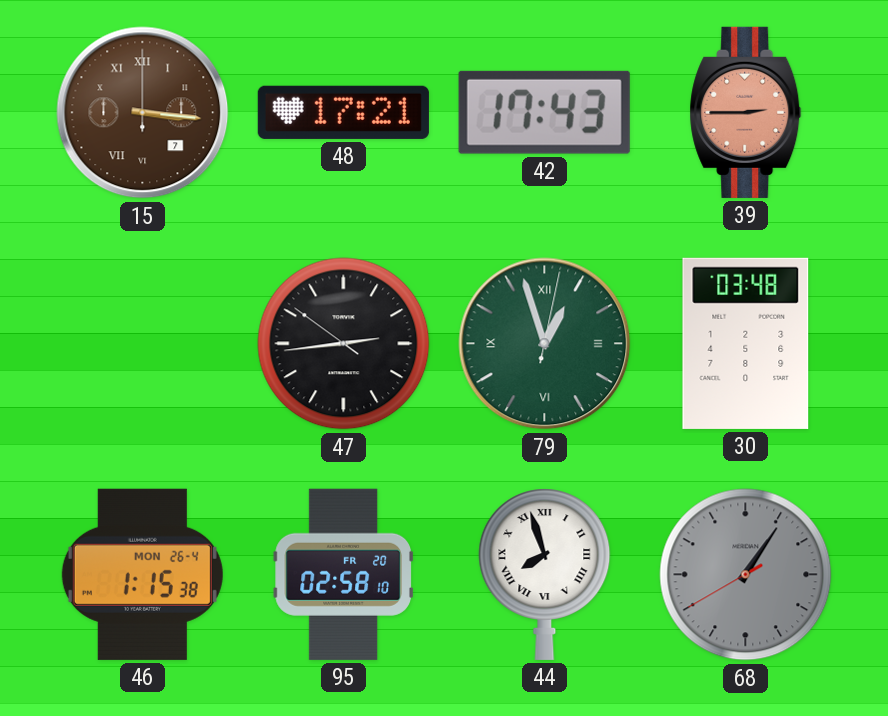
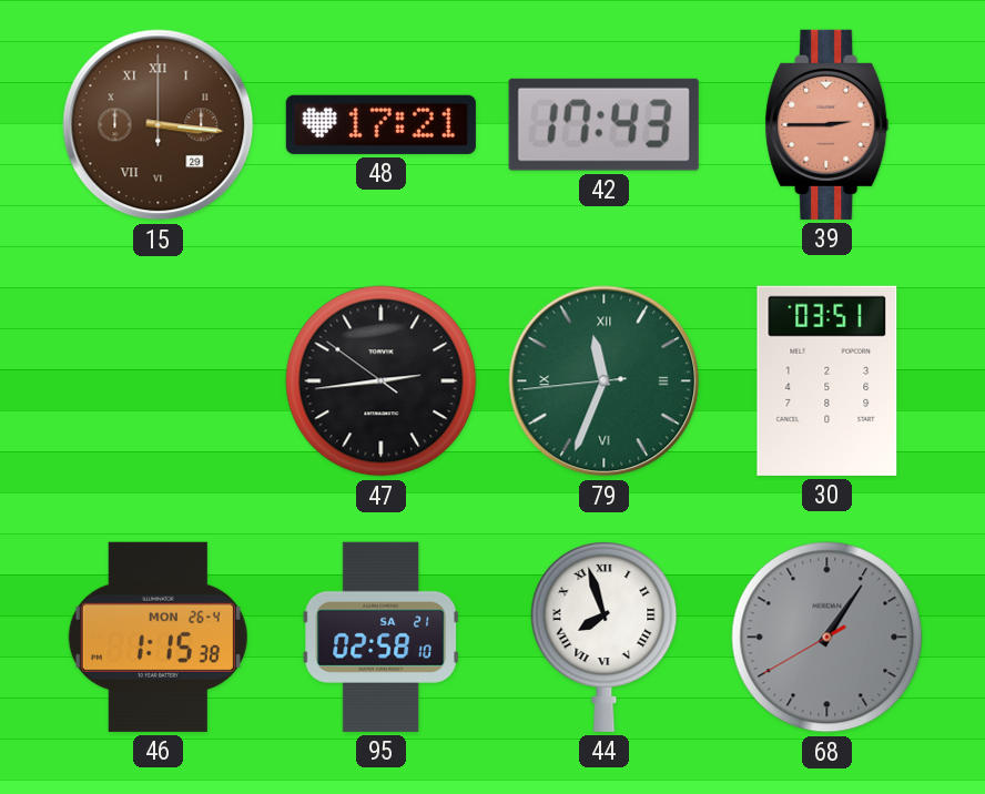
15 date: 7 -> 29
79: 12:57 -> 11:33
30: 03:48 -> 03:51
95 date: FR 20 -> SA 21
